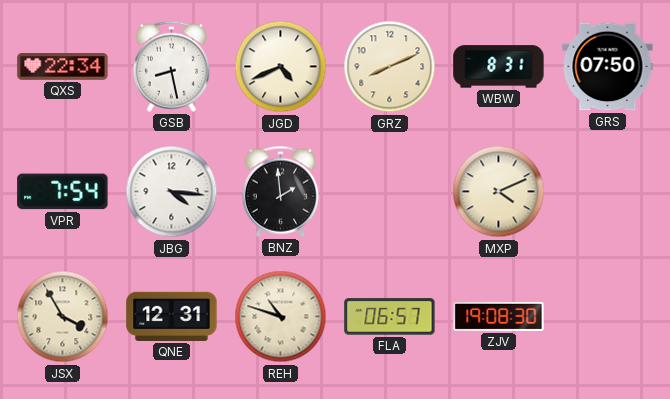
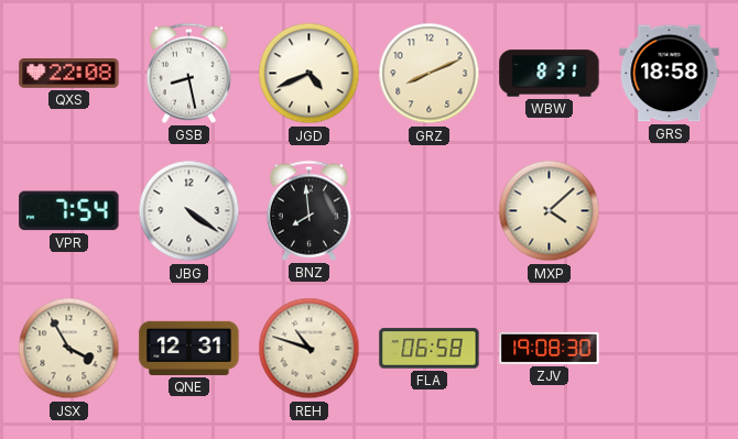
QXS: 22:34 -> 22:08
GRS: 07:50 -> 18:58
JBG: 4:16 -> 4:21
BNZ: 1:59 -> 7:59
MXP: 4:11 -> 4:08
FLA: 06:57 -> 06:58
